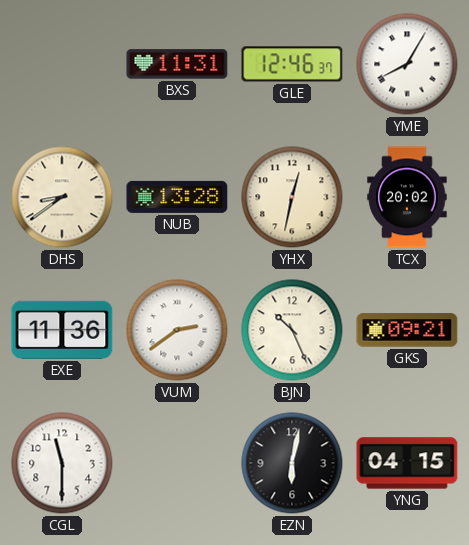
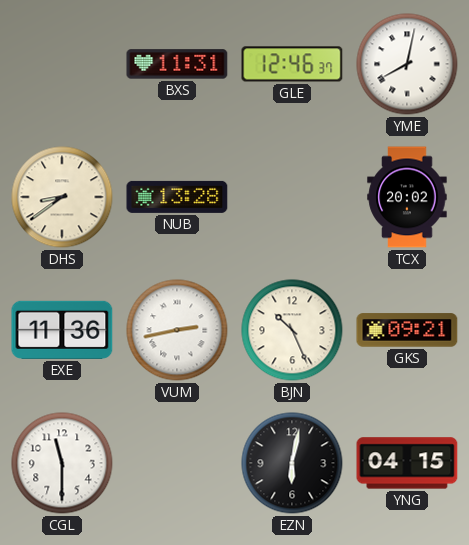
YME: 8:05 -> 8:02
YHX: 12:32 -> none
VUM: 2:39 -> 2:43
